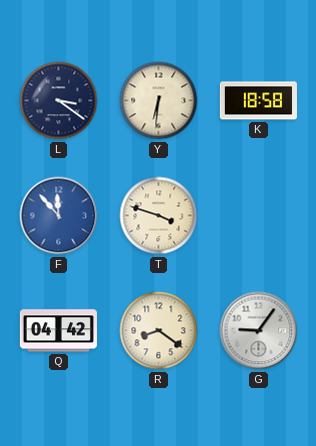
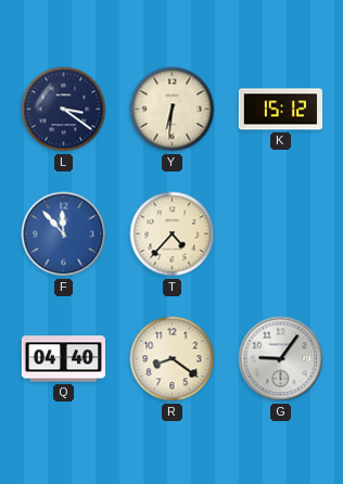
K: 18:58 -> 15:12
T: 3:48 -> 4:37
Q: 04:42 -> 04:40
